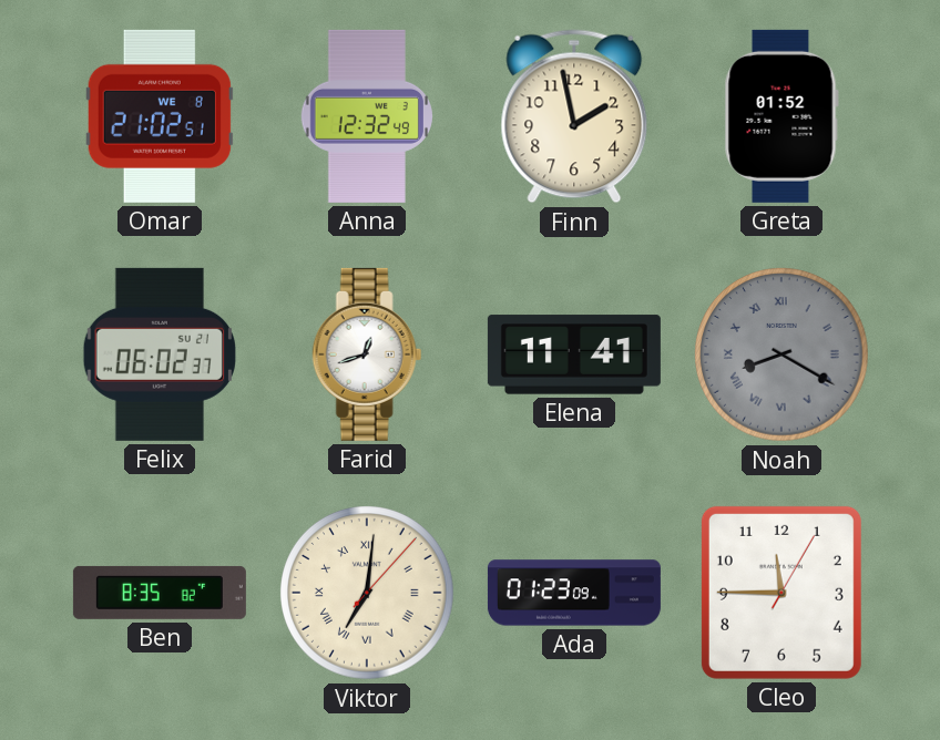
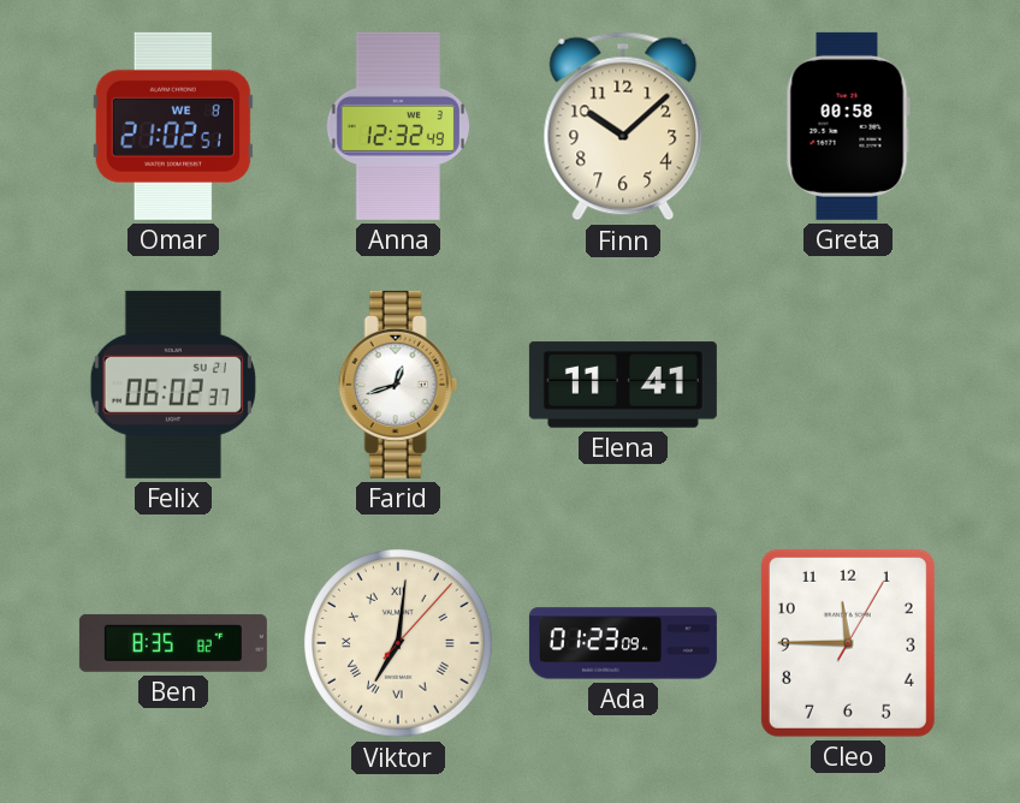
Finn: 1:58 -> 10:08
Greta: 01:52 -> 00:58
Noah: 8:20 -> none
